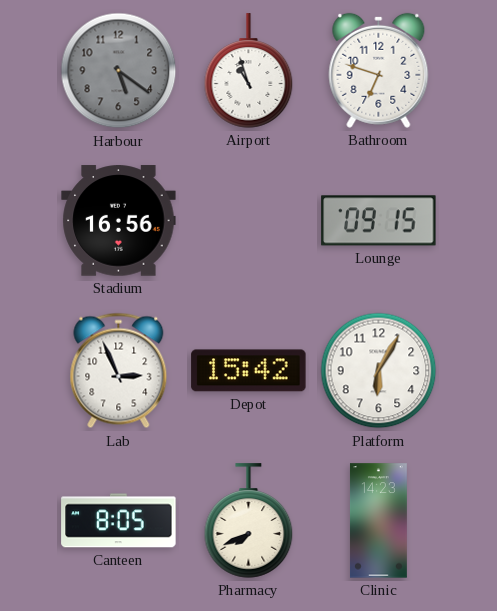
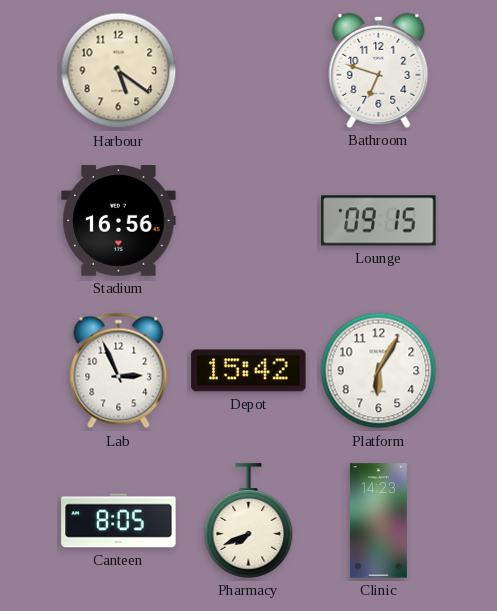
Harbour dial: grey -> cream
Airport: 10:57 -> none
